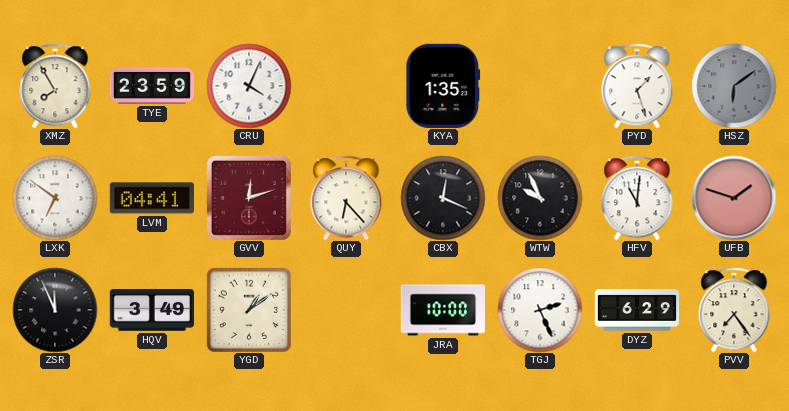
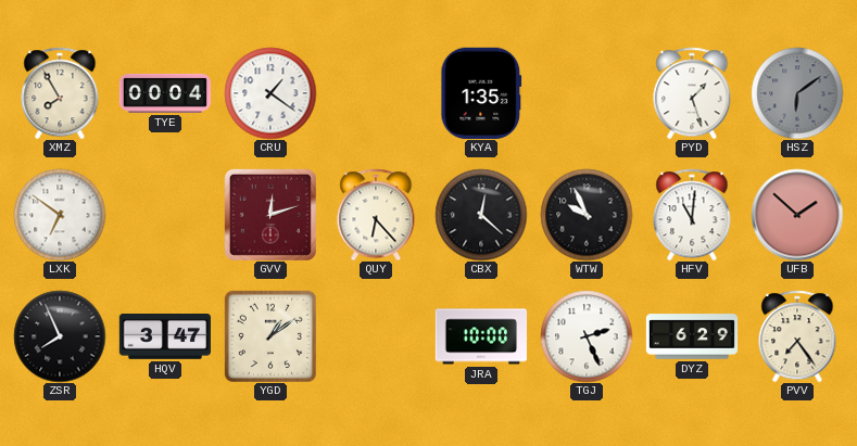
TYE: 23:59 -> 00:04
CRU: 4:04 -> 1:21
LVM: 04:41 -> none
CBX: 12:19 -> 12:22
UFB: 1:48 -> 1:52
ZSR: 11:56 -> 7:56
HQV: 3:49 -> 3:47
